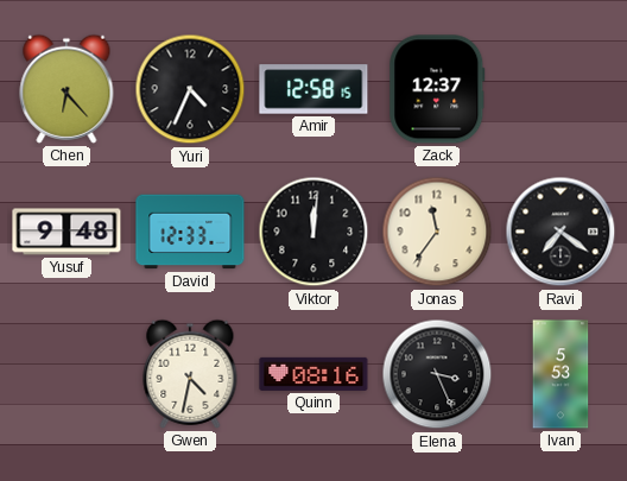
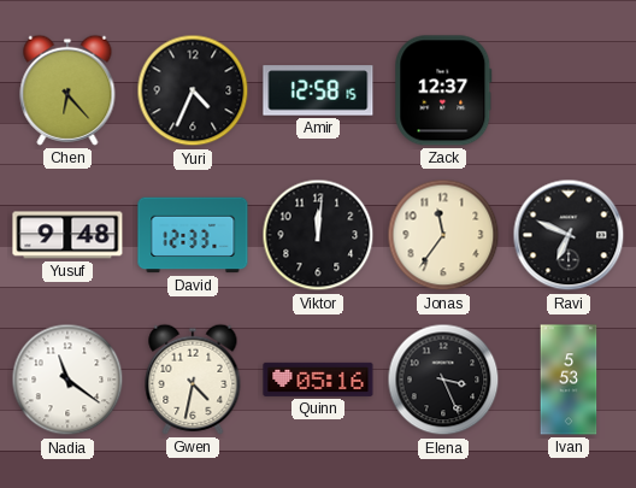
Ravi: 7:21 -> 6:49
Nadia: none -> 11:21
Quinn: 08:16 -> 05:16
